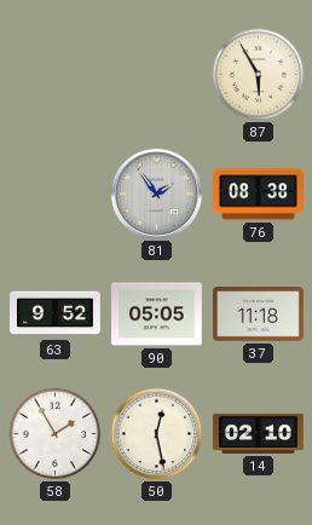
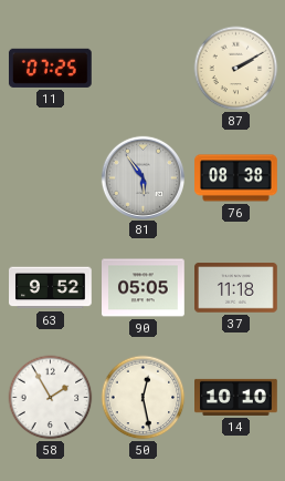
11: none -> 07:25
87: 5:55 -> 2:10
81: 1:54 -> 5:54
14: 02:10 -> 10:10
